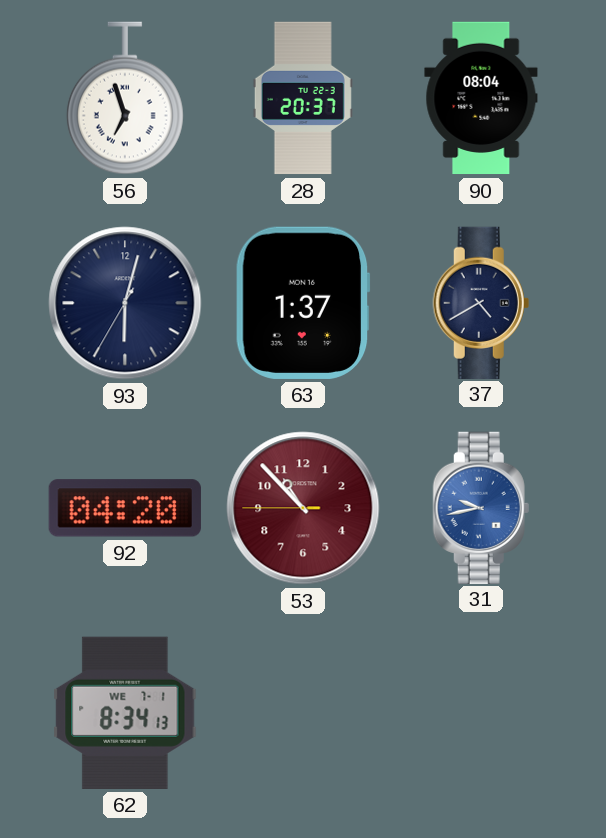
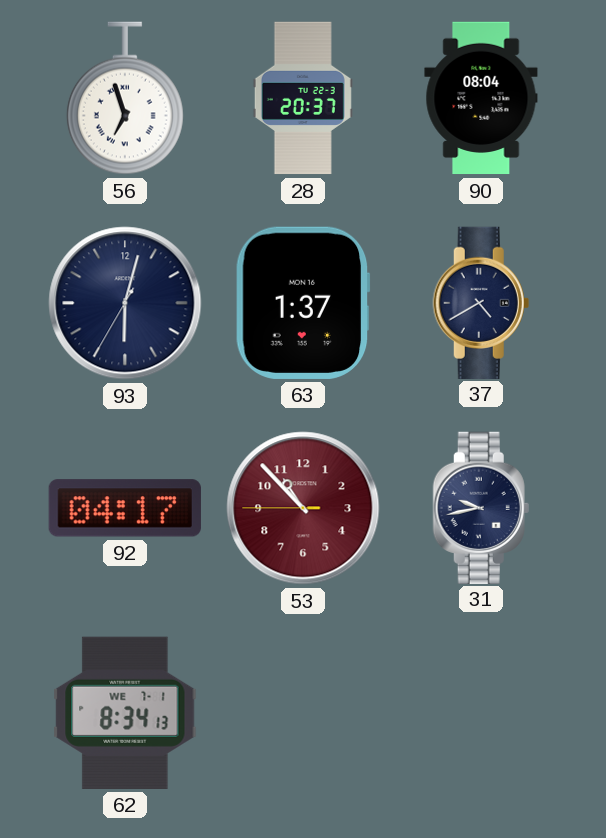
92: 04:20 -> 04:17
31 dial: blue -> navy
